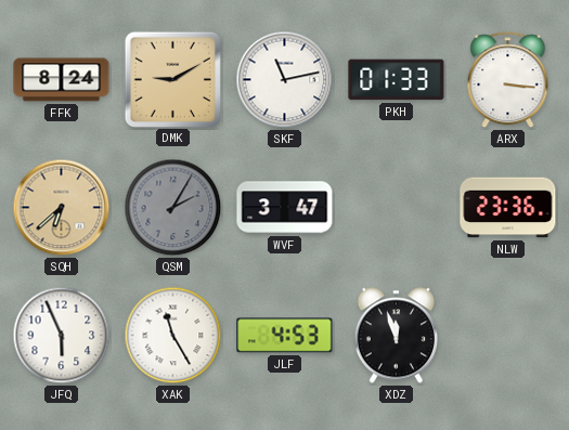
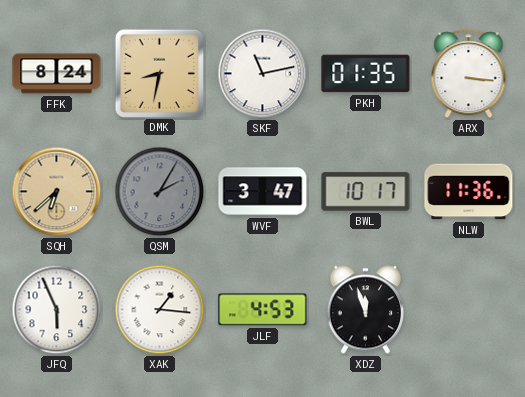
DMK: 9:10 -> 8:32
PKH: 01:33 -> 01:35
BWL: none -> 10:17
NLW: 23:36 -> 11:36
XAK: 11:25 -> 1:16
